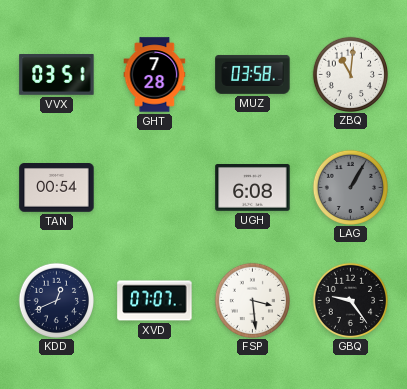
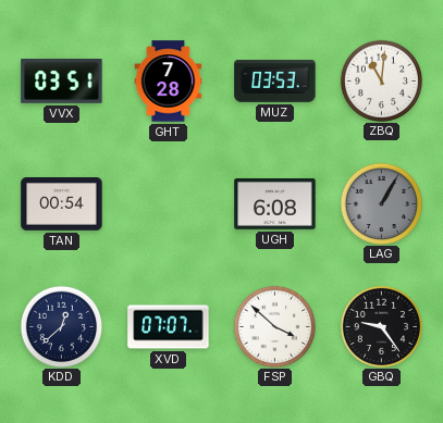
MUZ: 03:58 -> 03:53
KDD: 12:41 -> 12:38
FSP: 3:29 -> 3:52
